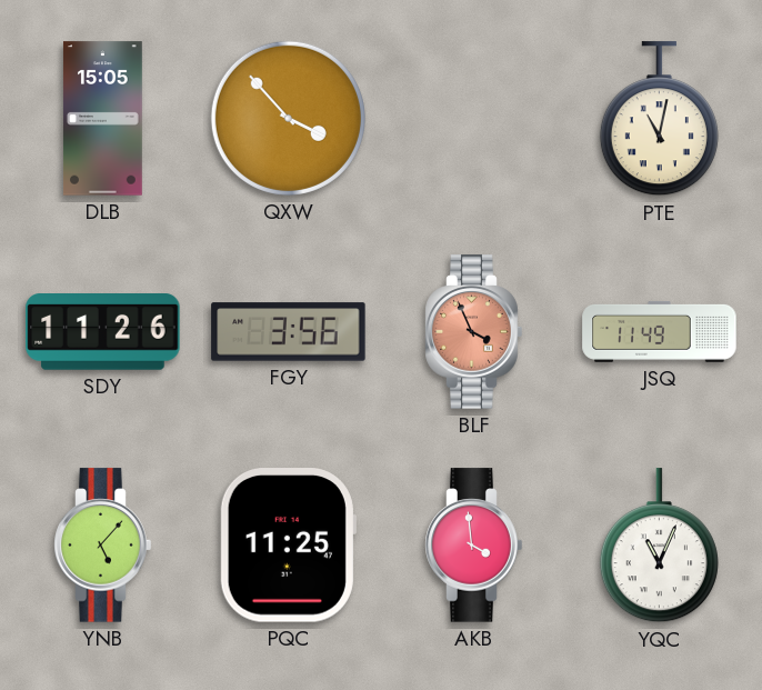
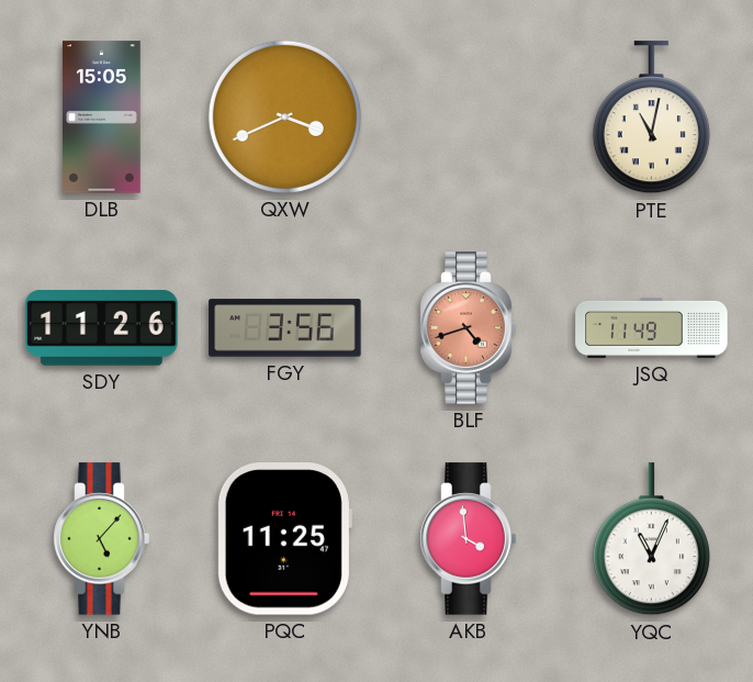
QXW: 3:53 -> 3:41
BLF: 3:56 -> 4:42
